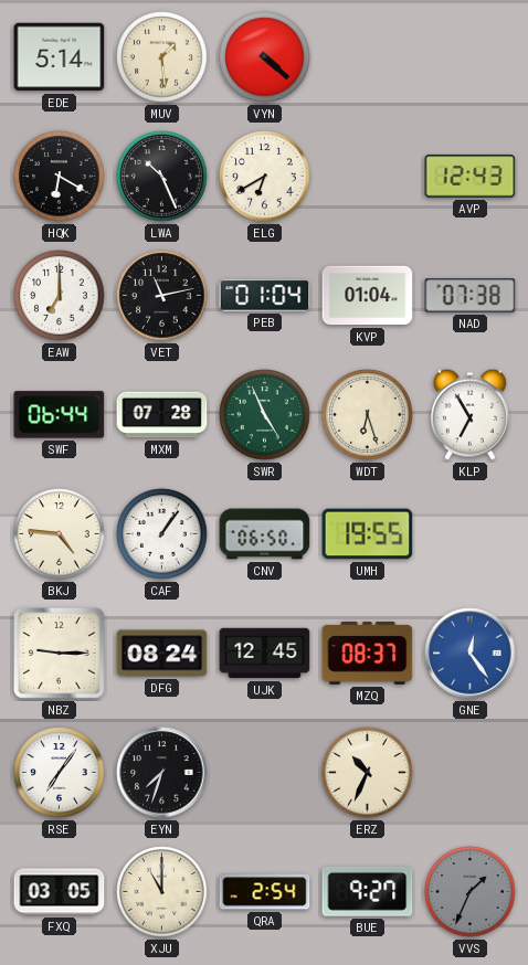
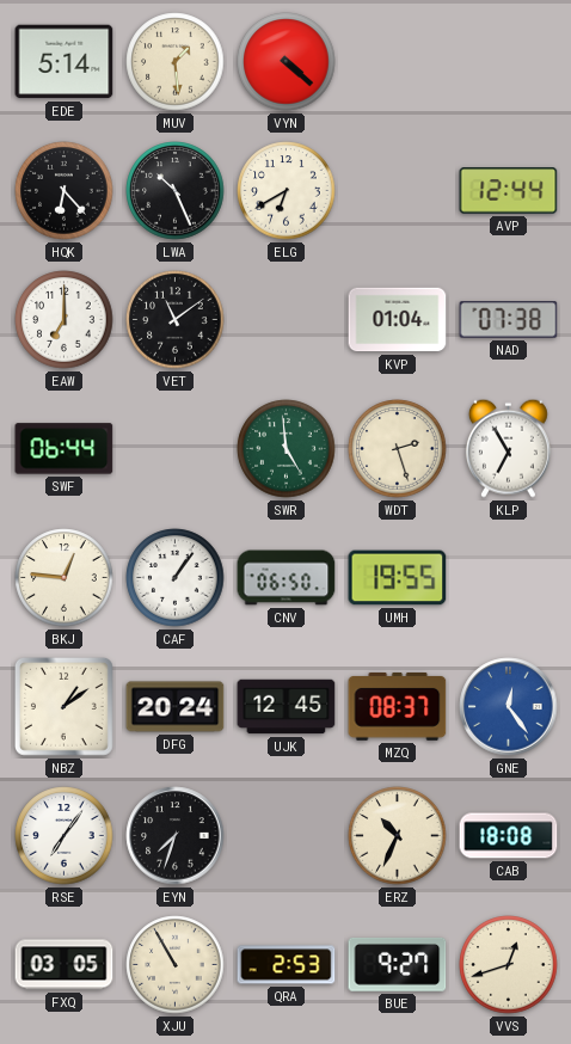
HQK: 6:20 -> 6:23
AVP: 12:43 -> 12:44
VET: 11:13 -> 11:09
PEB: 01:04 -> none
MXM: 07:28 -> none
SWR: 4:56 -> 4:59
WDT: 6:27 -> 2:27
BKJ: 4:46 -> 12:46
NBZ: 9:15 -> 1:09
DFG: 08:24 -> 20:24
CAB: none -> 18:08
XJU: 11:00 -> 10:55
QRA: 2:54 -> 2:53
VVS: 1:34 -> 12:42
VVS dial: grey -> cream
